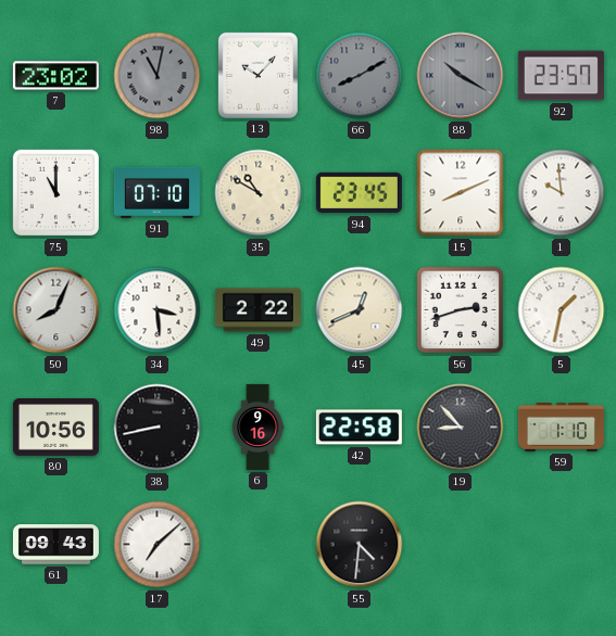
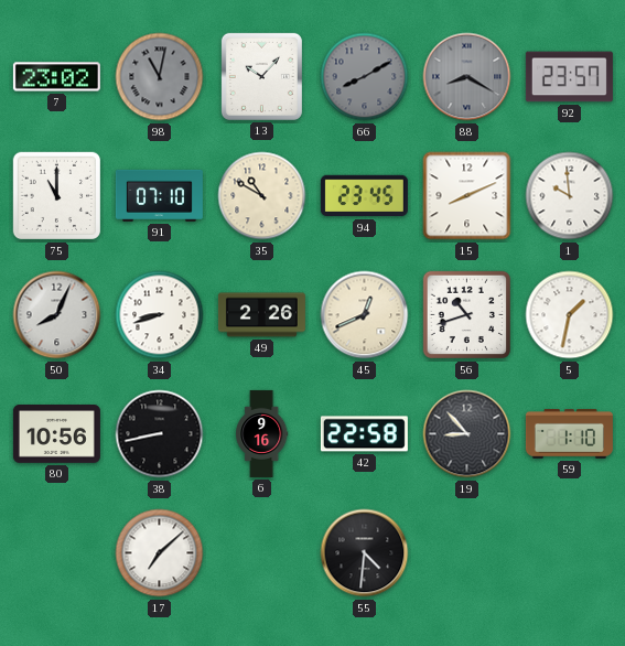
88: 10:20 -> 8:20
34: 3:29 -> 8:42
49: 2:22 -> 2:26
56: 2:42 -> 10:42
61: 09:43 -> none
